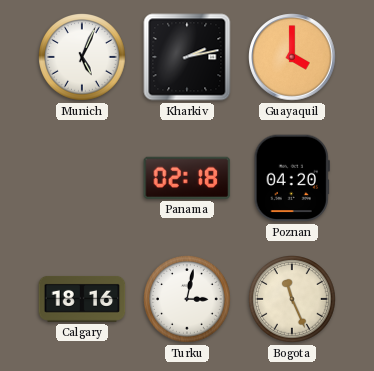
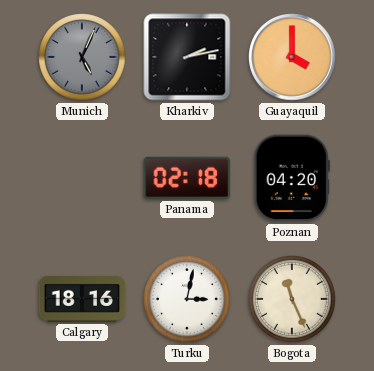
Munich dial: white -> grey
